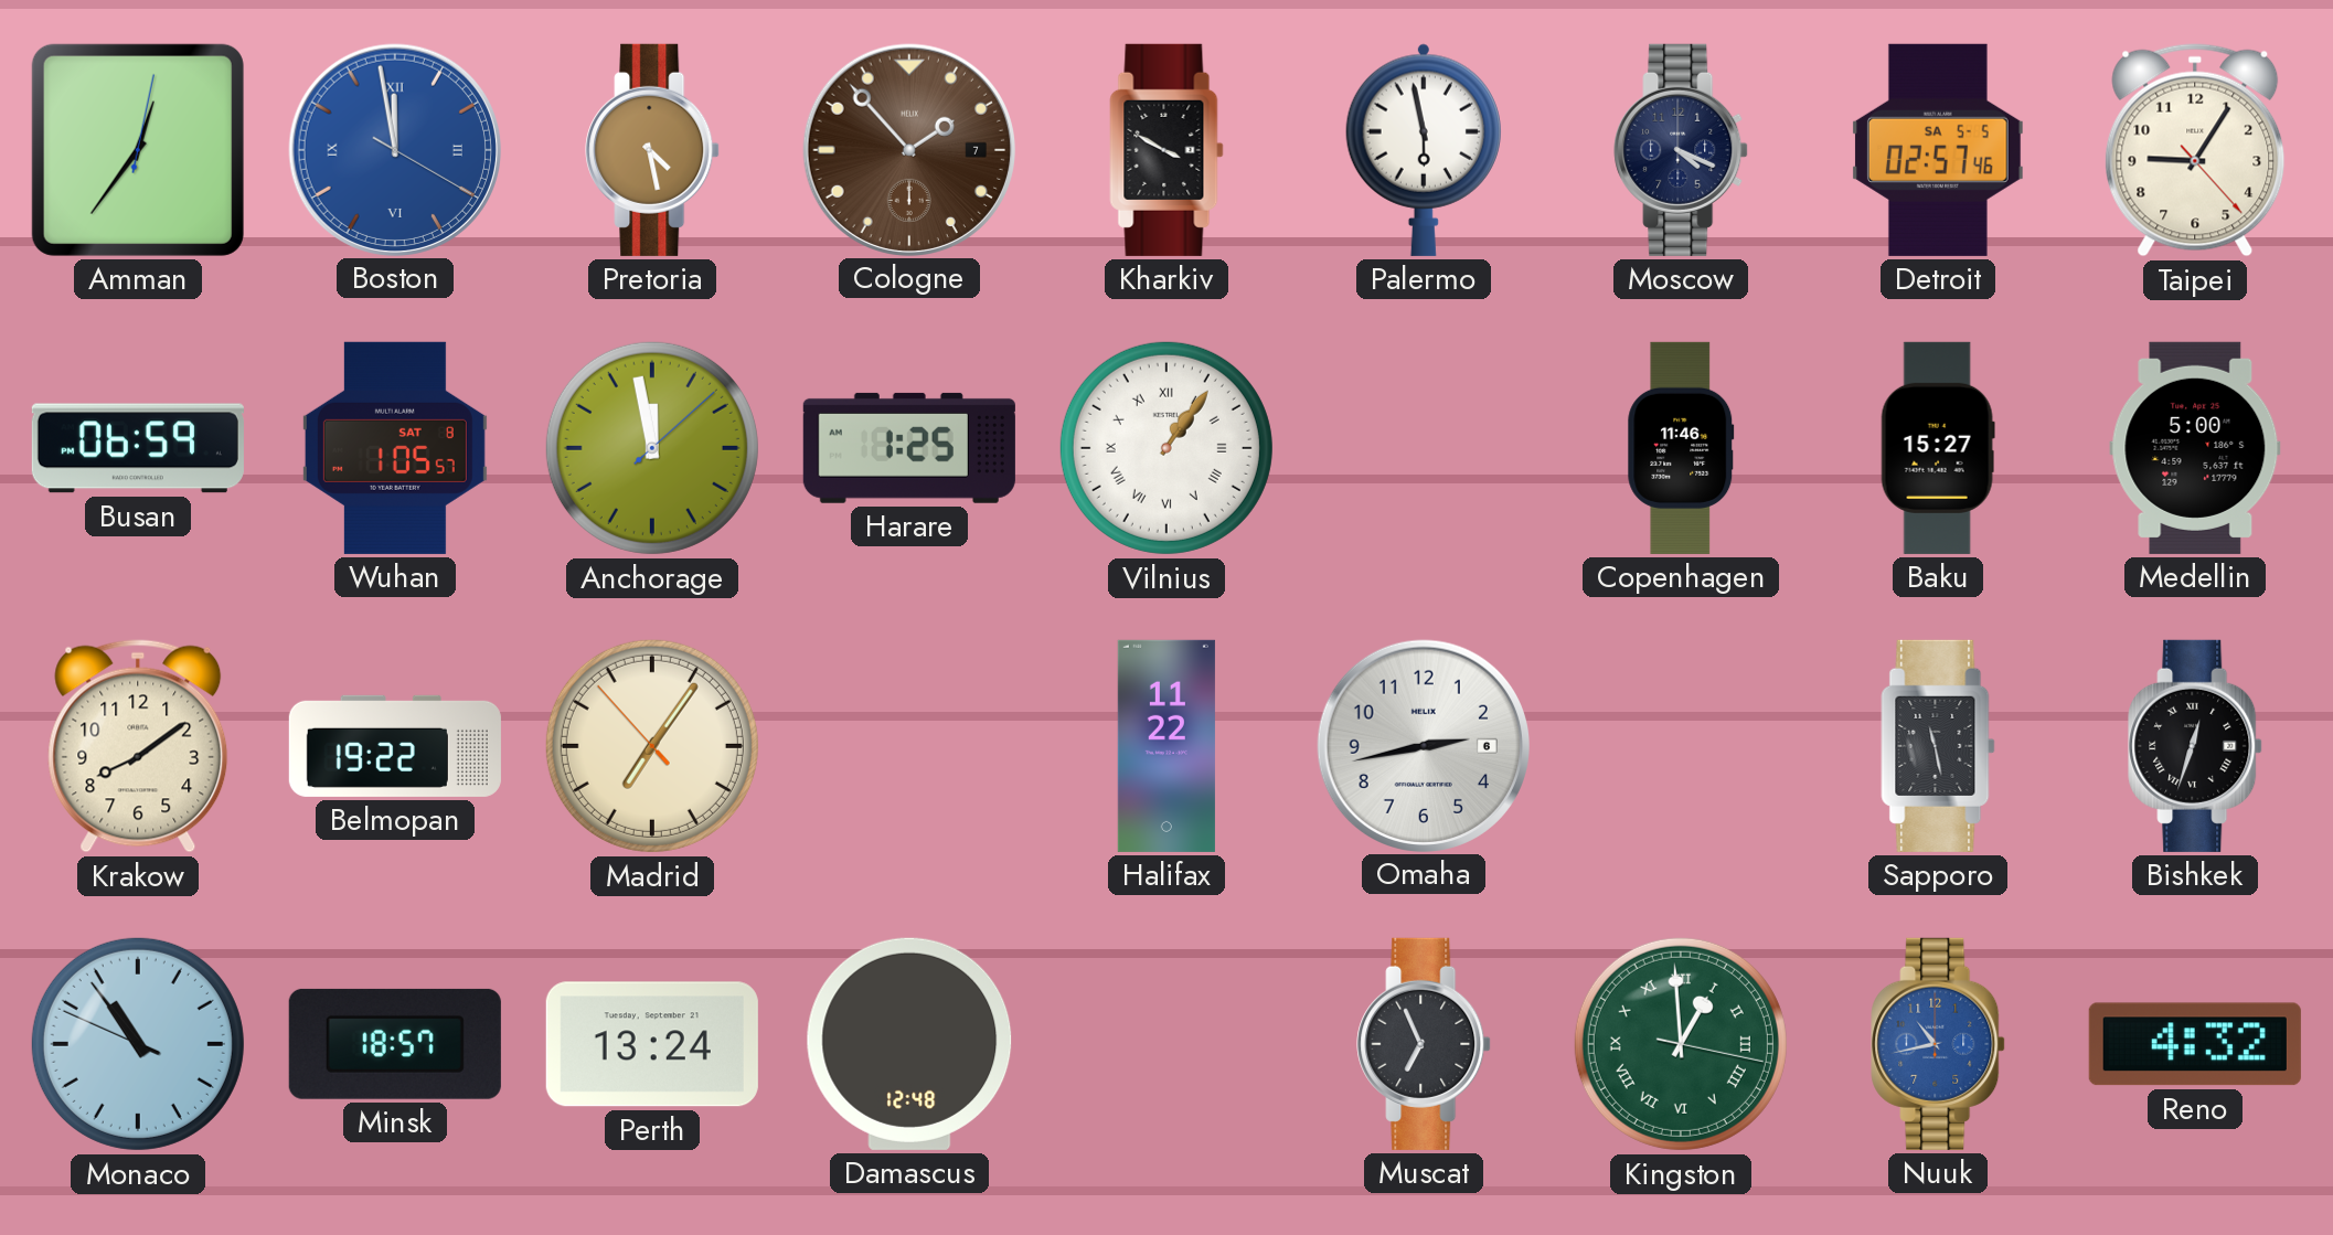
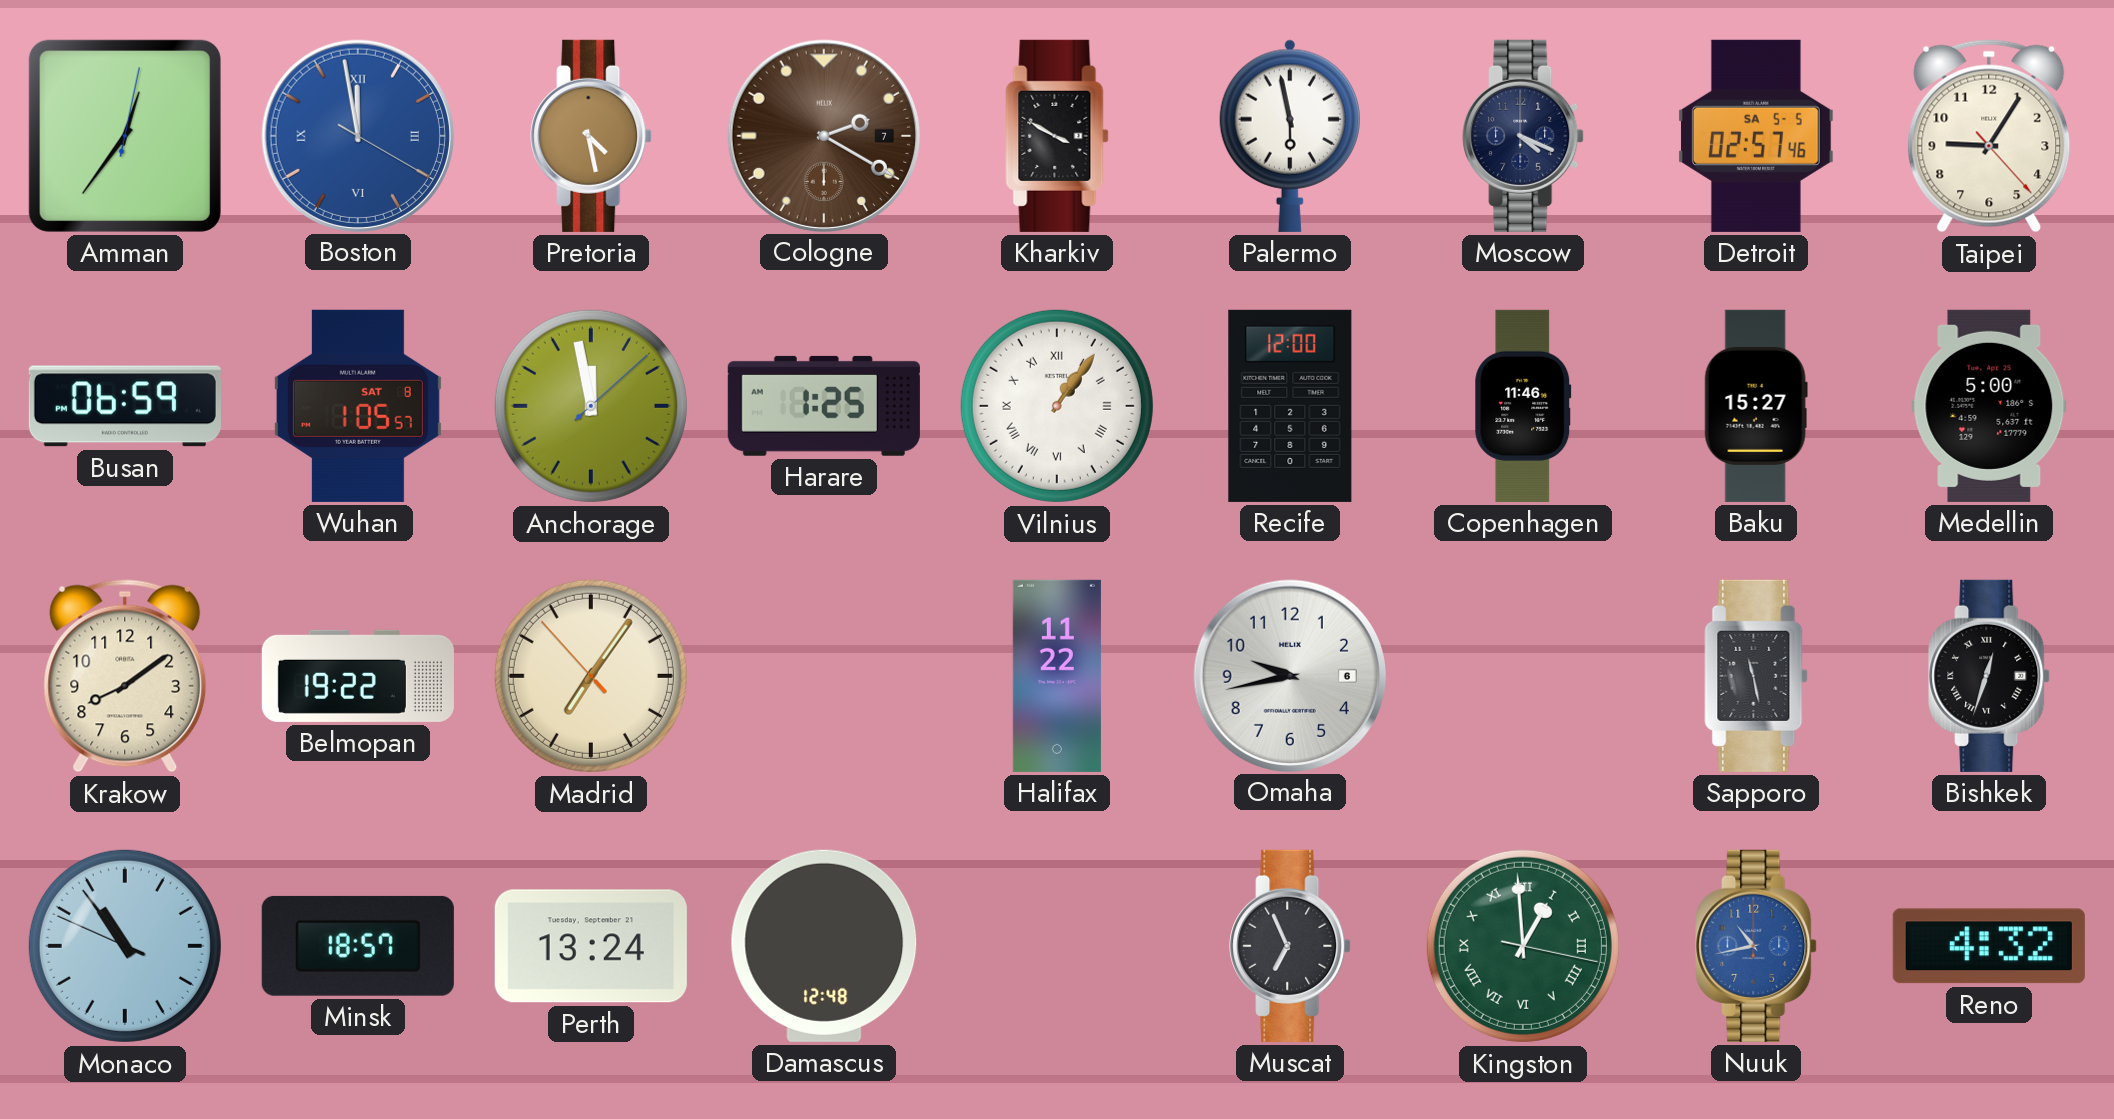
Cologne: 1:53 -> 2:20
Recife: none -> 12:00
Omaha: 2:43 -> 9:43
